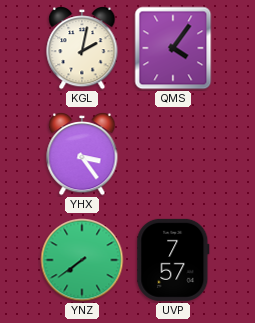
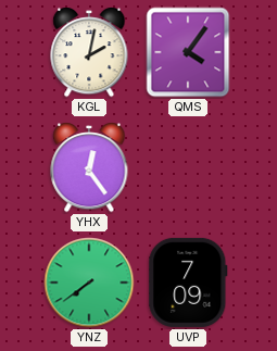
YHX: 3:24 -> 12:24
UVP: 7:57 -> 7:09
